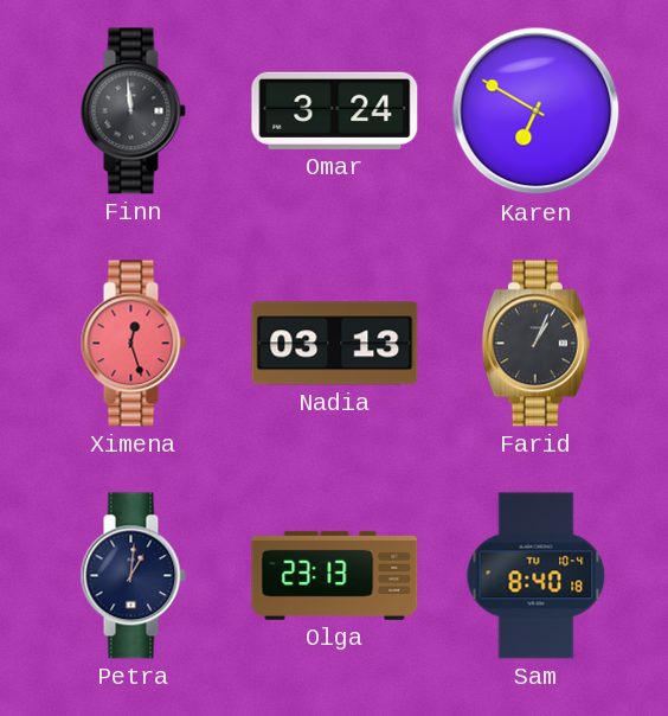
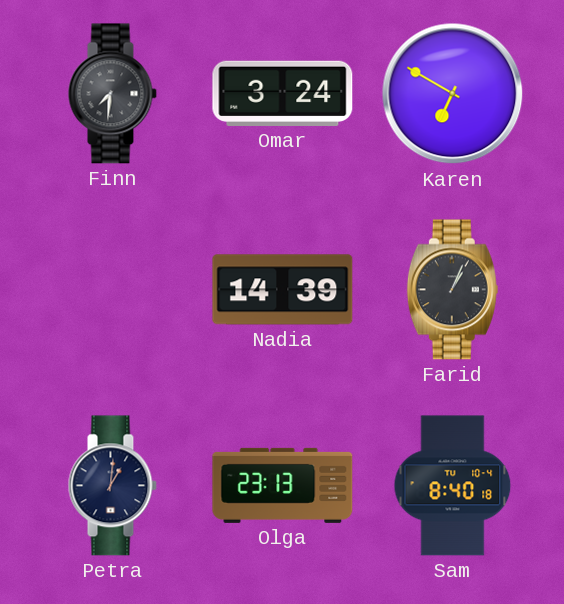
Finn: 11:59 -> 7:31
Ximena: 12:27 -> none
Nadia: 03:13 -> 14:39
